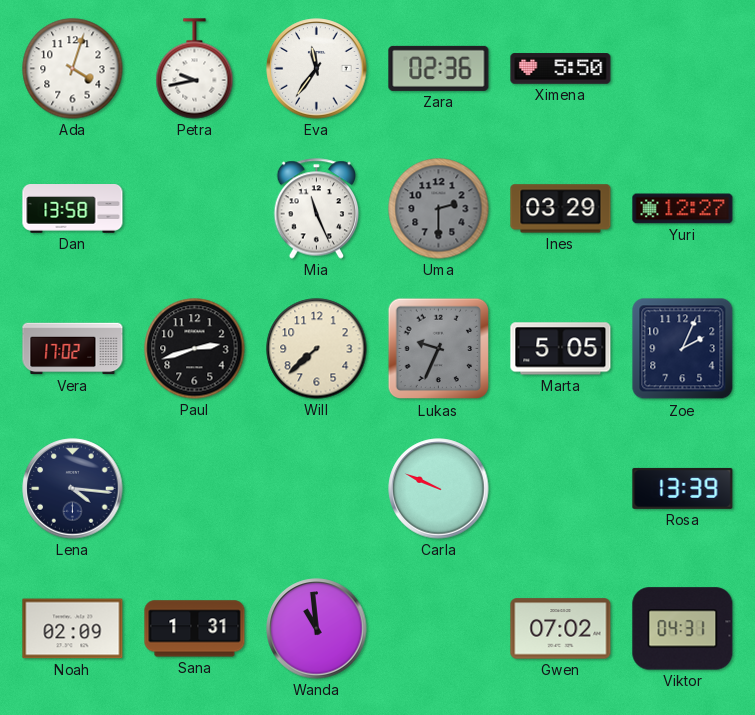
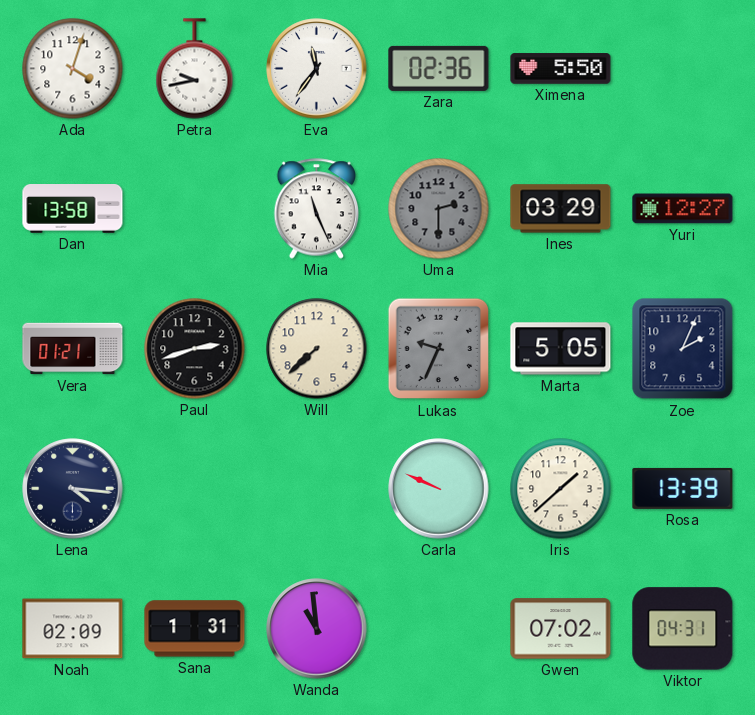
Vera: 17:02 -> 01:21
Iris: none -> 1:38
